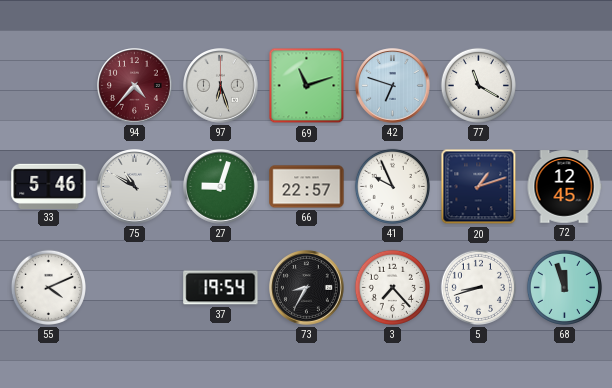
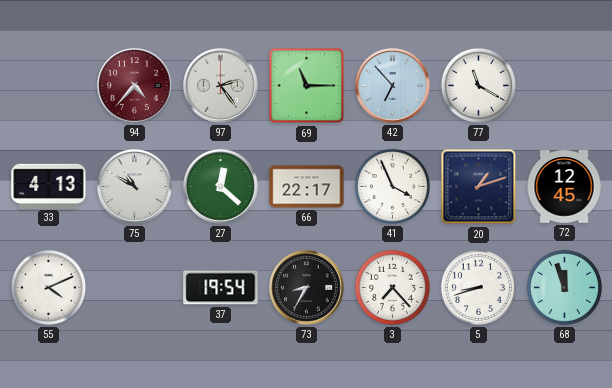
97: 6:27 -> 2:24
69: 11:12 -> 11:15
42: 6:48 -> 6:53
33: 5:46 -> 4:13
27: 9:03 -> 12:22
66: 22:57 -> 22:17
41: 9:56 -> 3:56
